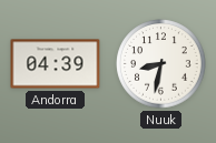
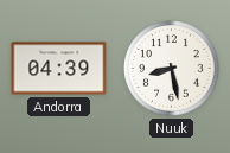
Nuuk: 8:32 -> 8:28
